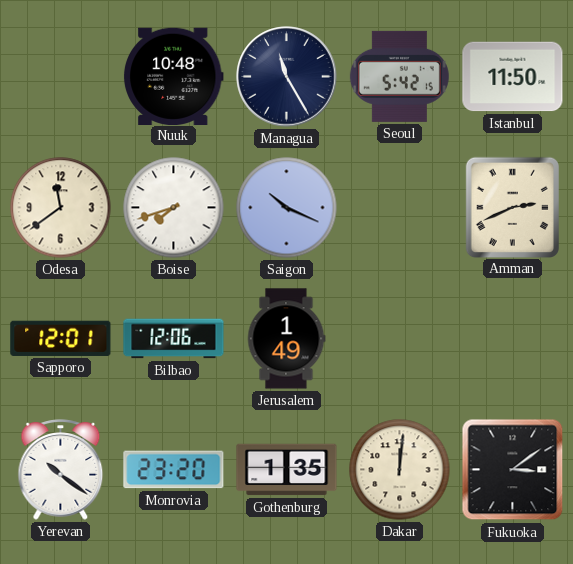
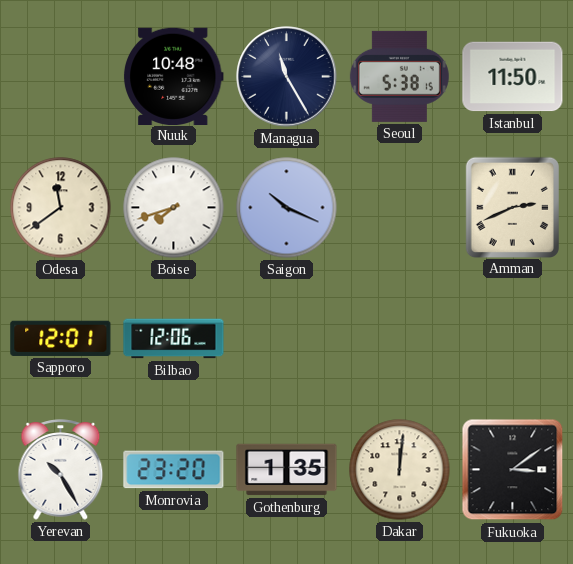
Seoul: 5:42 -> 5:38
Jerusalem: 1:49 -> none
Yerevan: 10:21 -> 10:25
